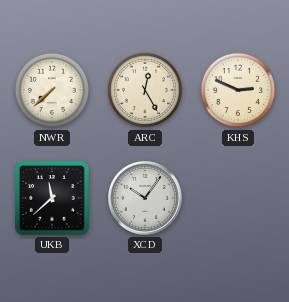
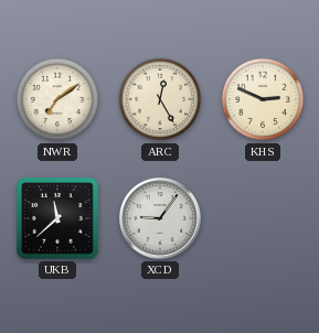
NWR: 7:38 -> 7:09
XCD: 10:06 -> 9:06
